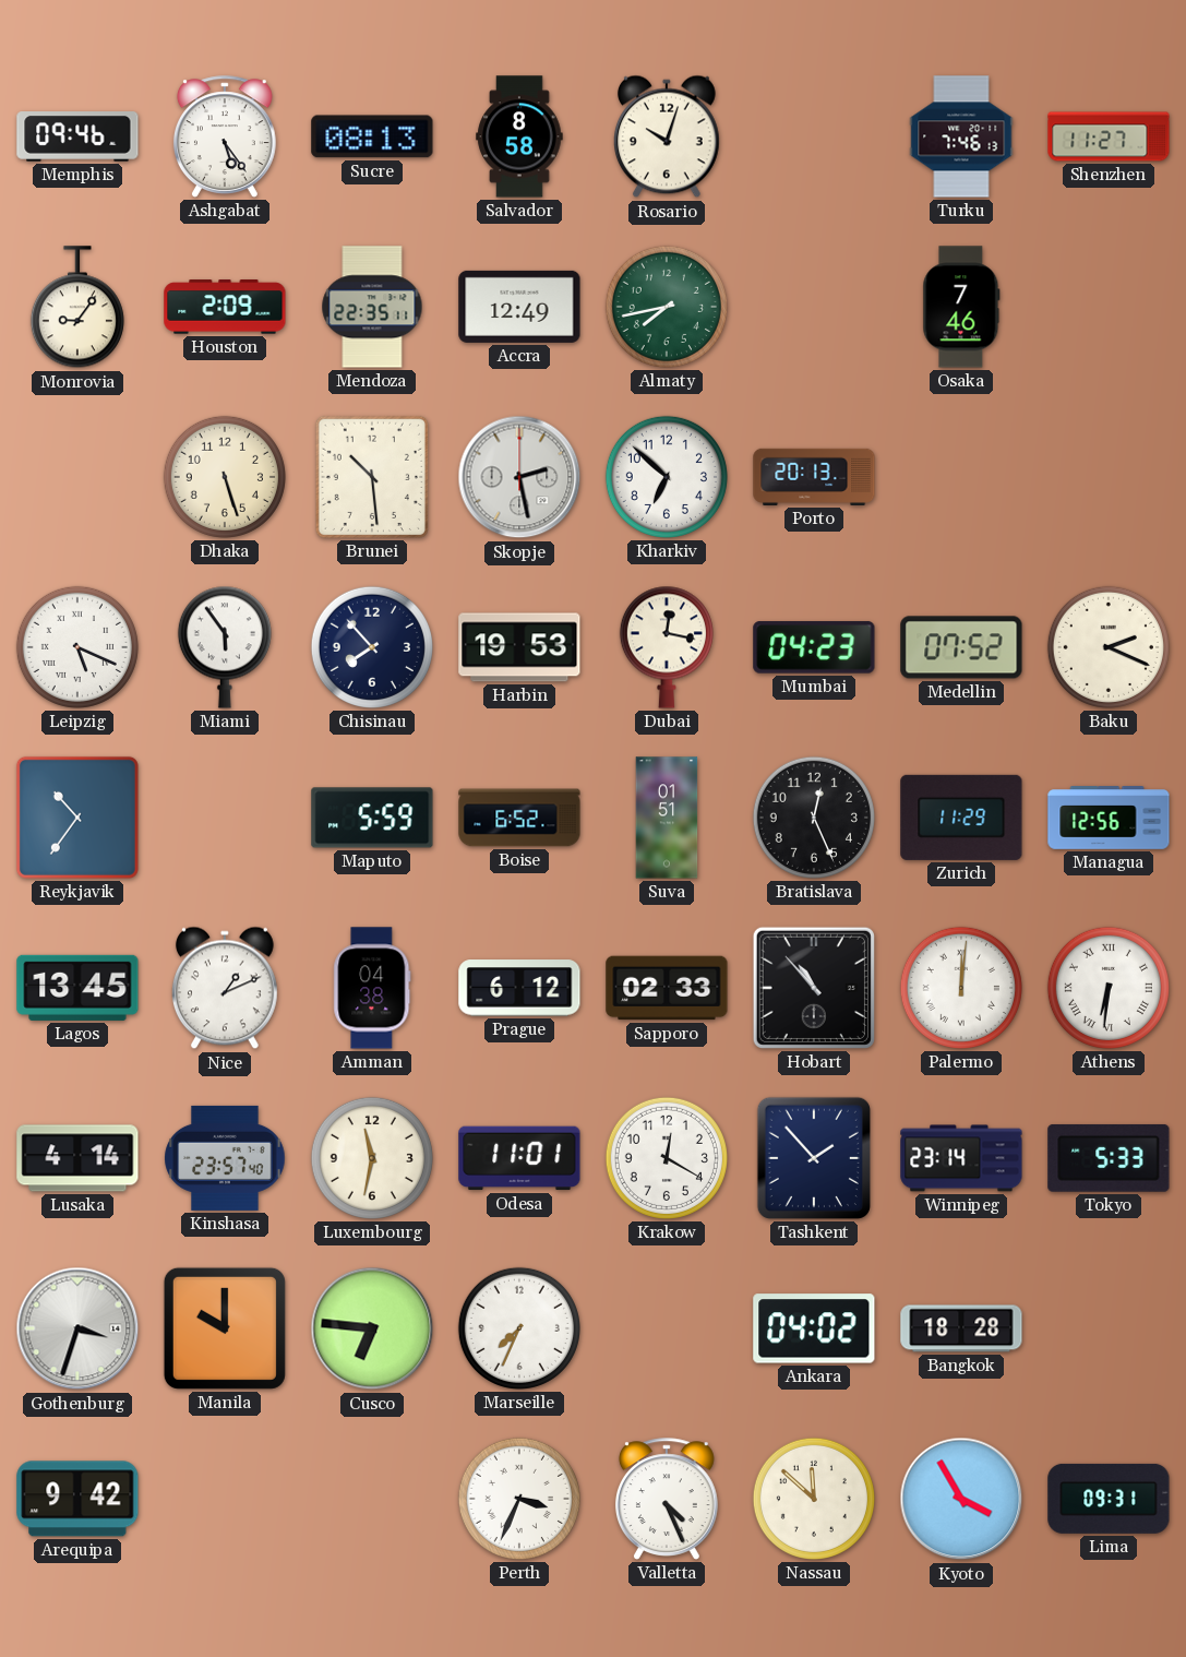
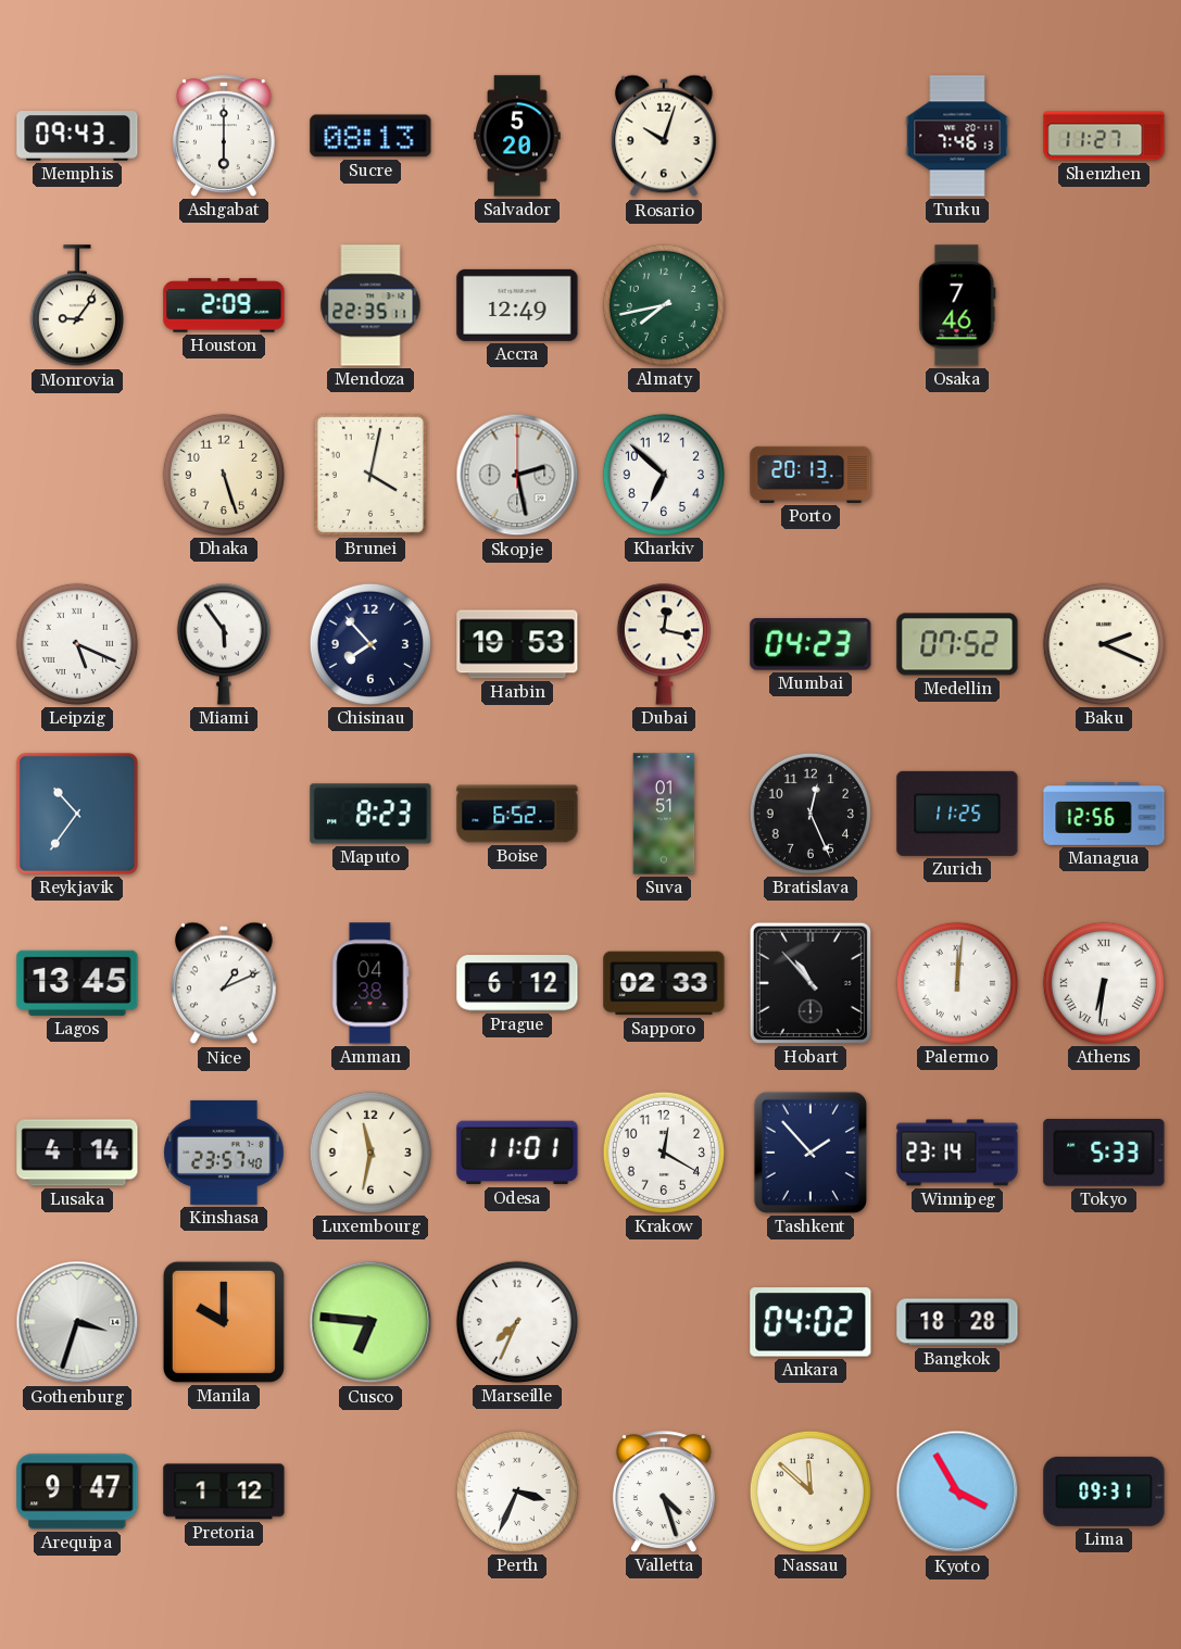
Memphis: 09:46 -> 09:43
Ashgabat: 5:24 -> 6:00
Salvador: 8:58 -> 5:20
Brunei: 10:29 -> 4:02
Maputo: 5:59 -> 8:23
Zurich: 11:29 -> 11:25
Arequipa: 9:42 -> 9:47
Pretoria: none -> 1:12
Valletta: 4:26 -> 4:27
